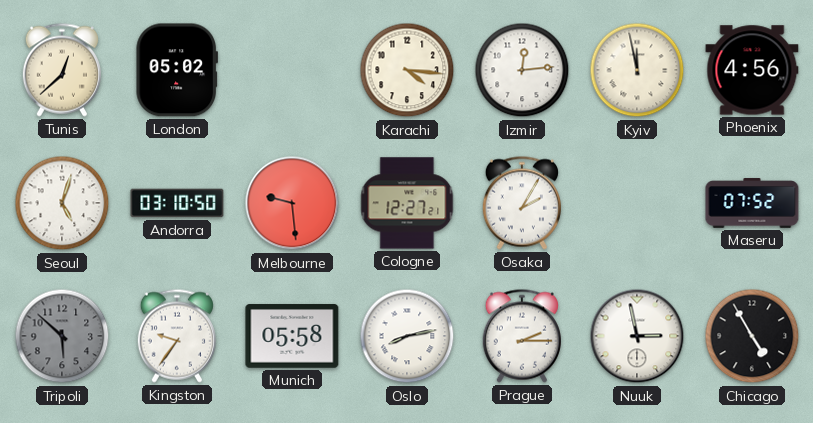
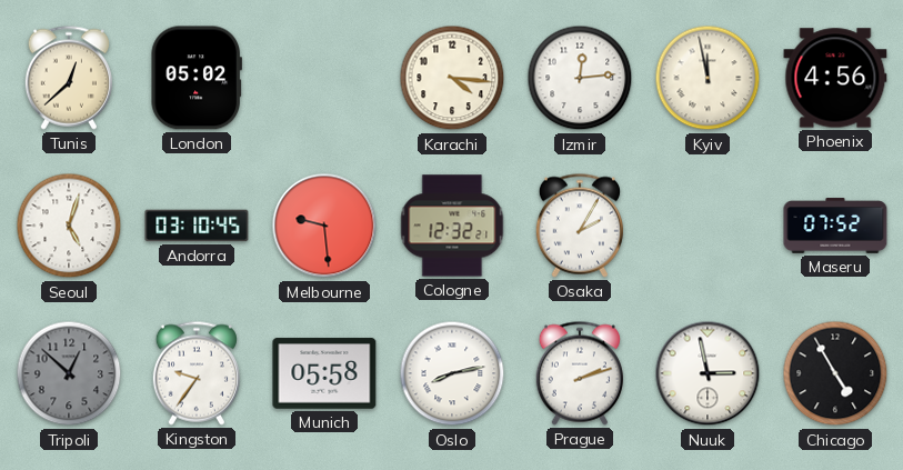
Andorra: 03:10:50 -> 03:10:45
Cologne: 12:27 -> 12:32
Tripoli: 5:52 -> 12:52
Prague: 2:15 -> 2:12
